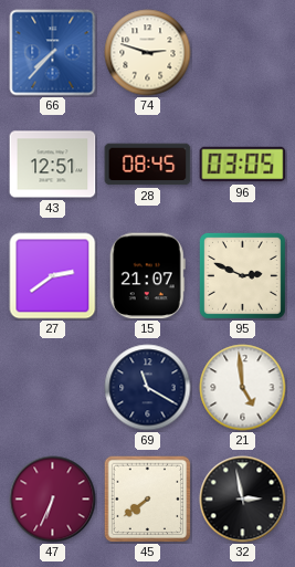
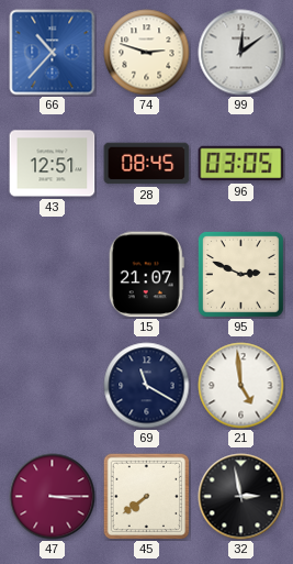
66: 7:37 -> 10:37
99: none -> 12:09
27: 2:39 -> none
47: 6:34 -> 3:15
